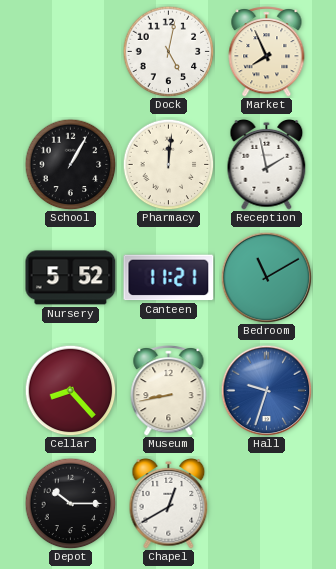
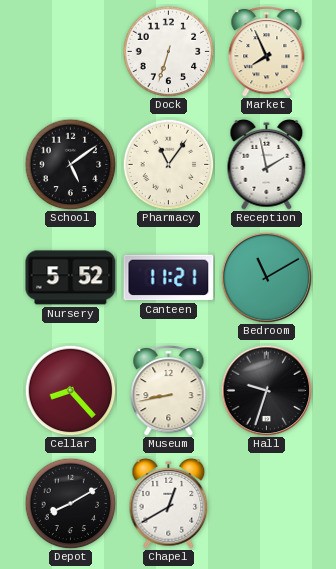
Dock: 5:02 -> 6:33
School: 1:05 -> 5:09
Pharmacy: 12:01 -> 11:06
Hall dial: blue -> black
Depot: 10:15 -> 8:10
